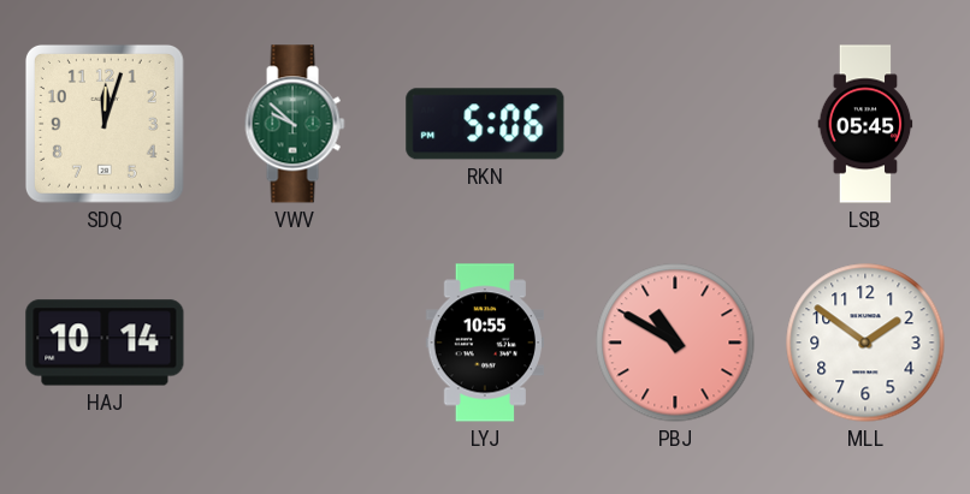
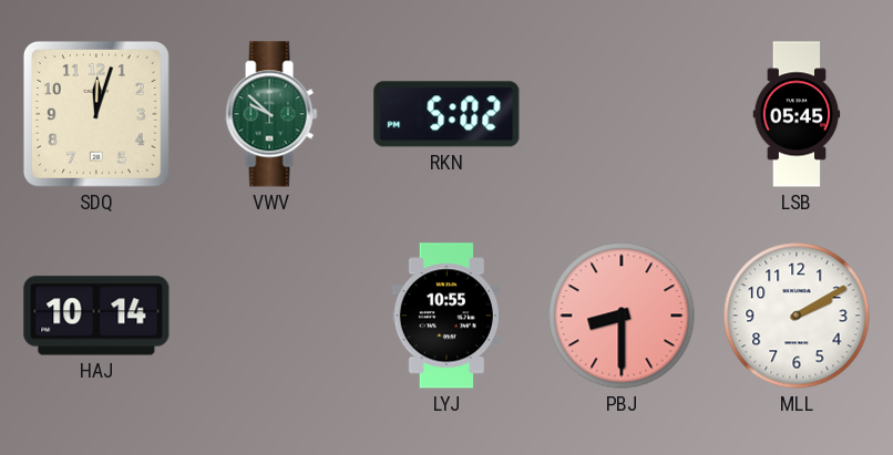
RKN: 5:06 -> 5:02
PBJ: 10:50 -> 8:30
MLL: 1:51 -> 2:10
